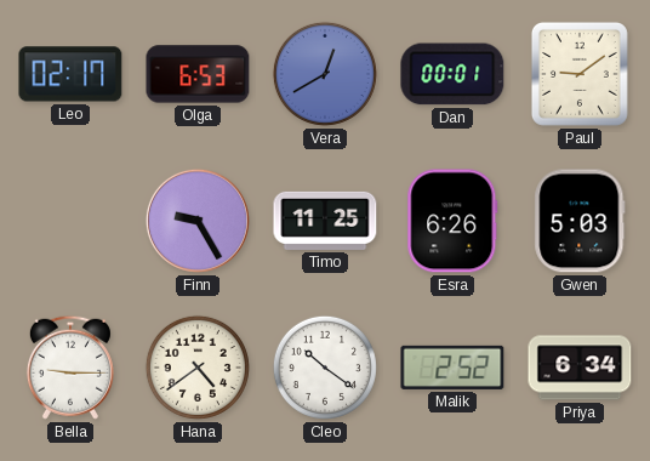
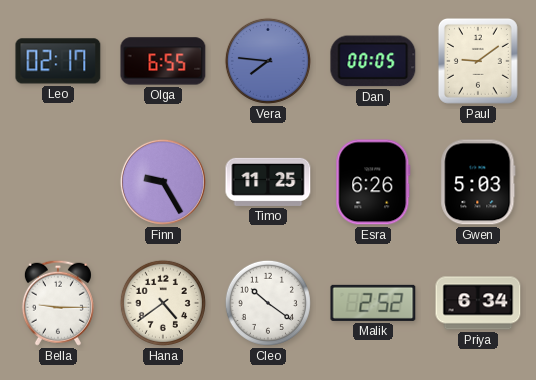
Olga: 6:53 -> 6:55
Vera: 12:40 -> 7:46
Dan: 00:01 -> 00:05
